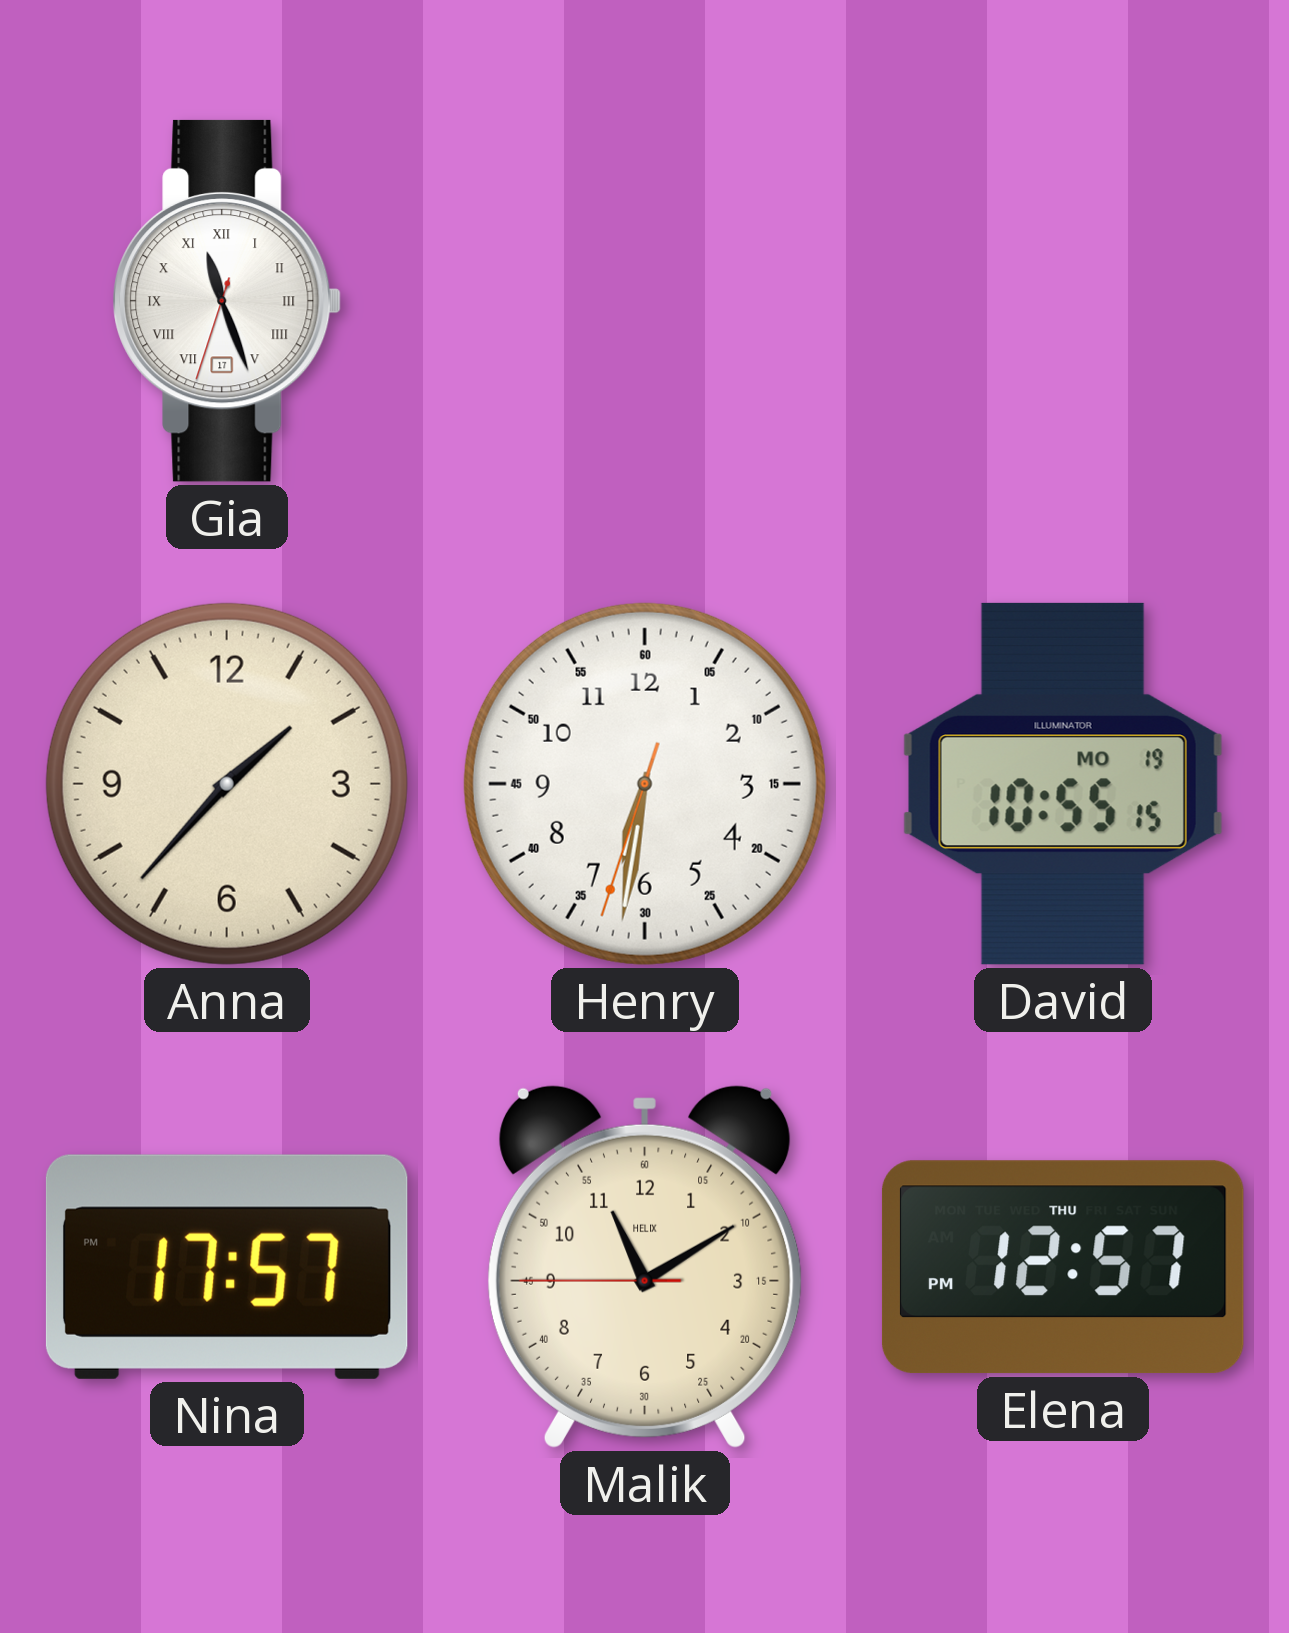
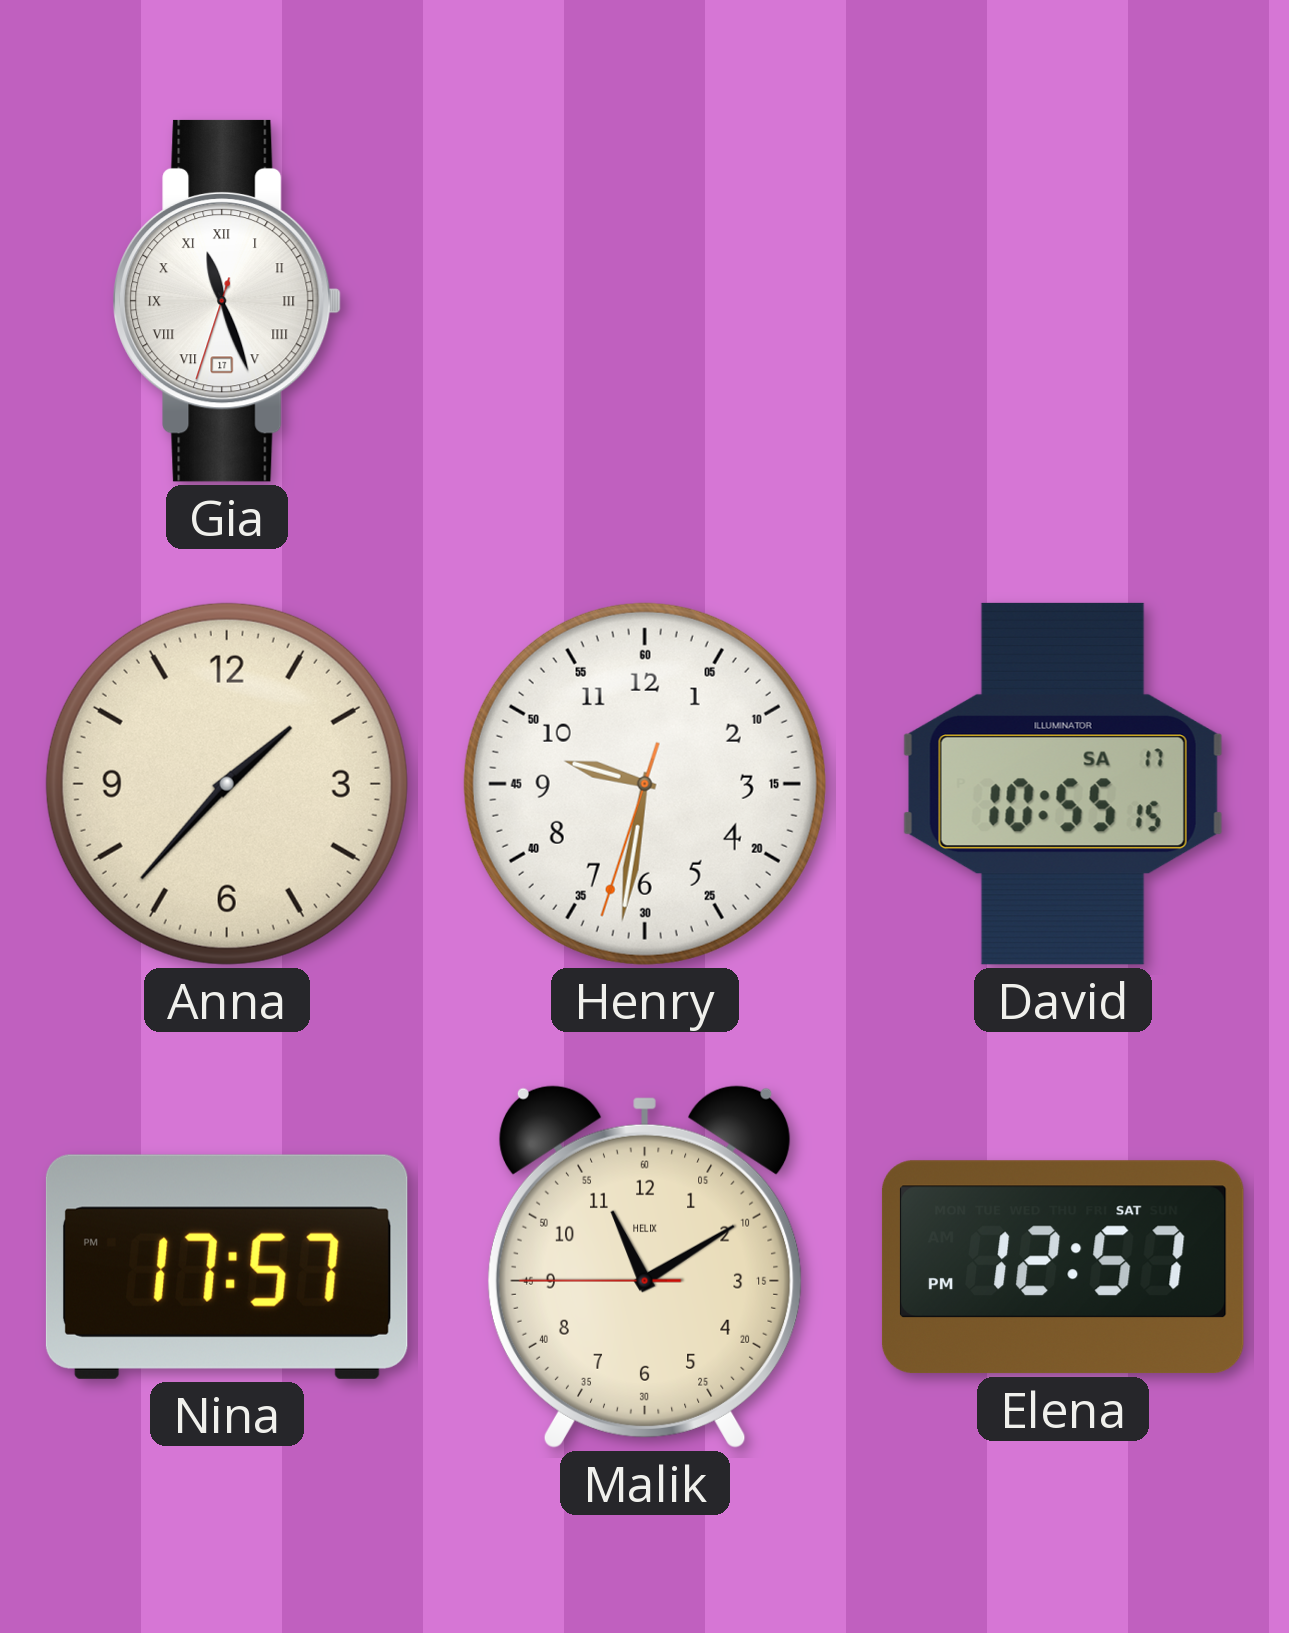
Henry: 6:31 -> 9:31
David date: MO 19 -> SA 17
Elena date: THU -> SAT
